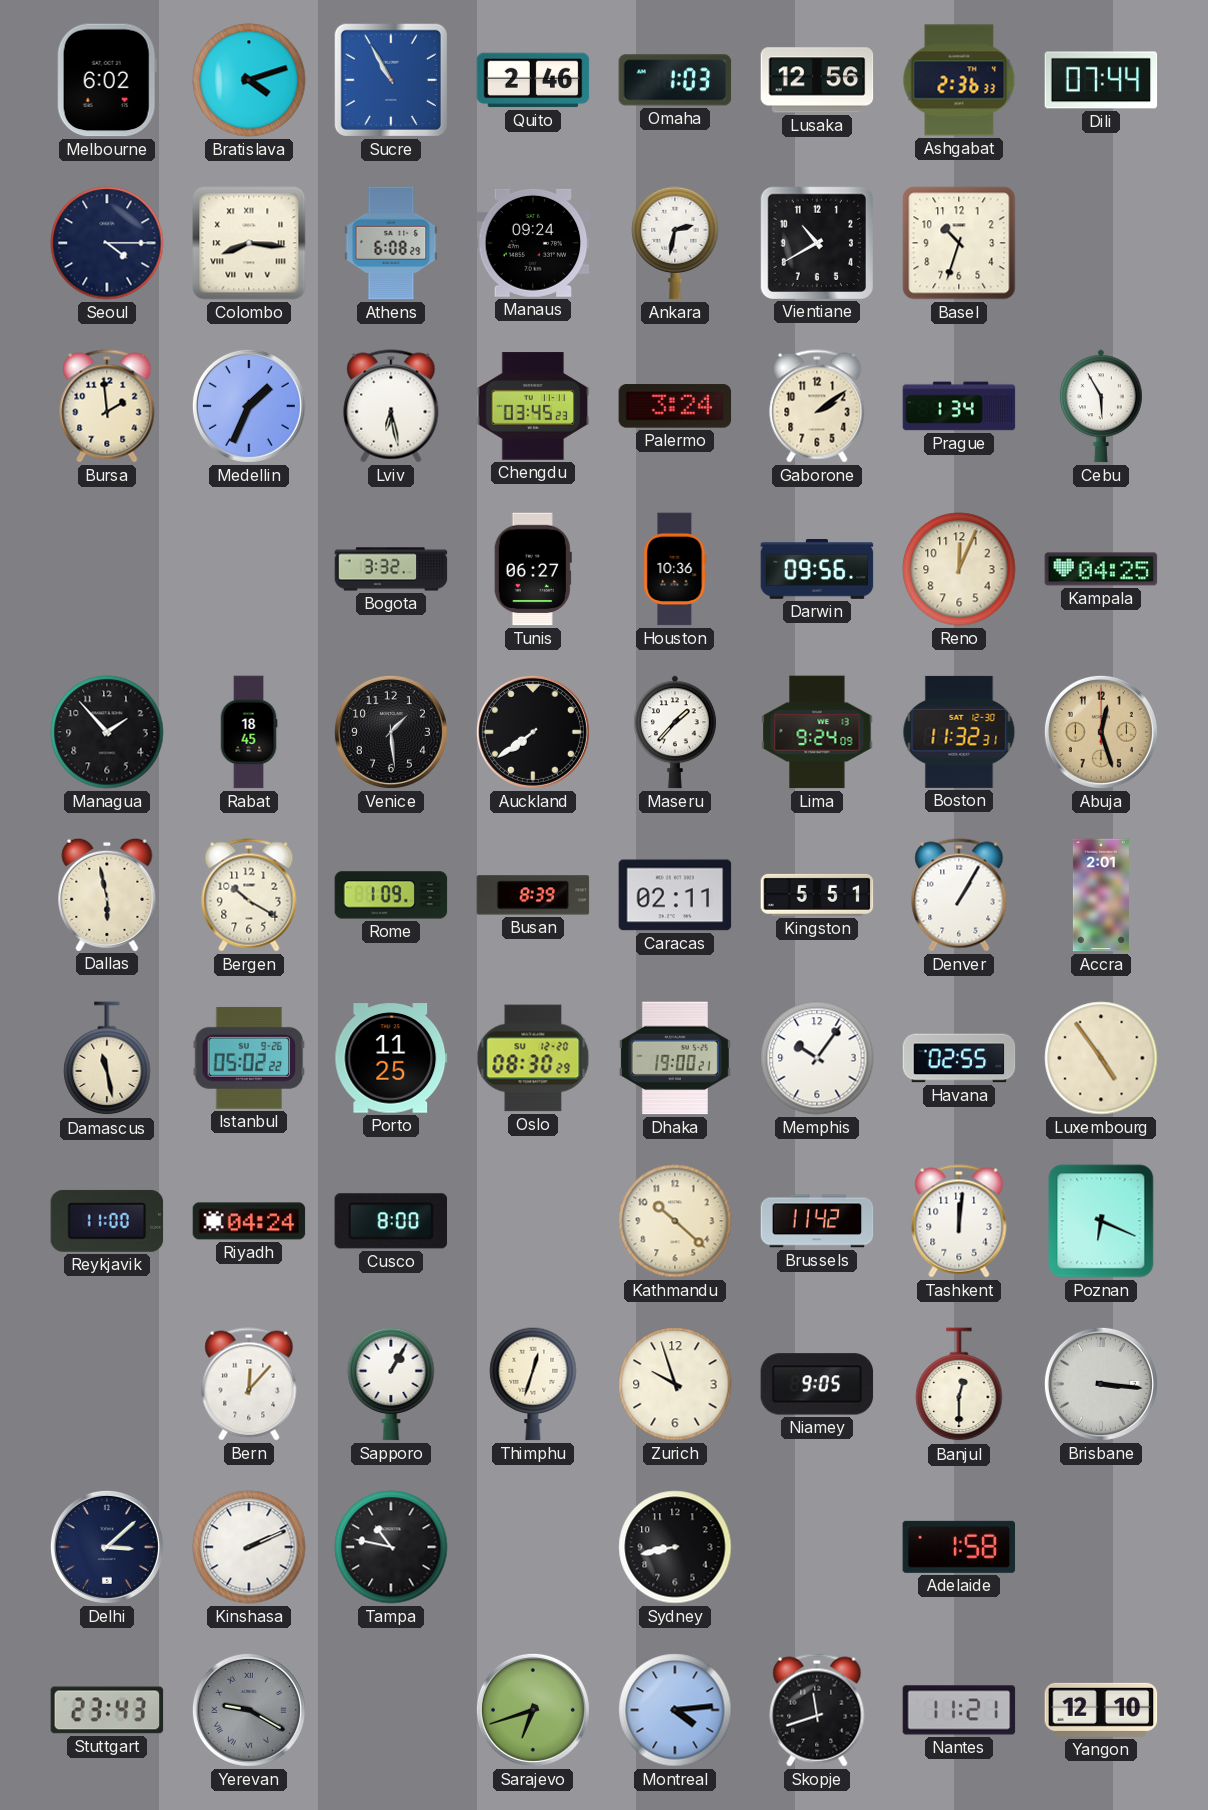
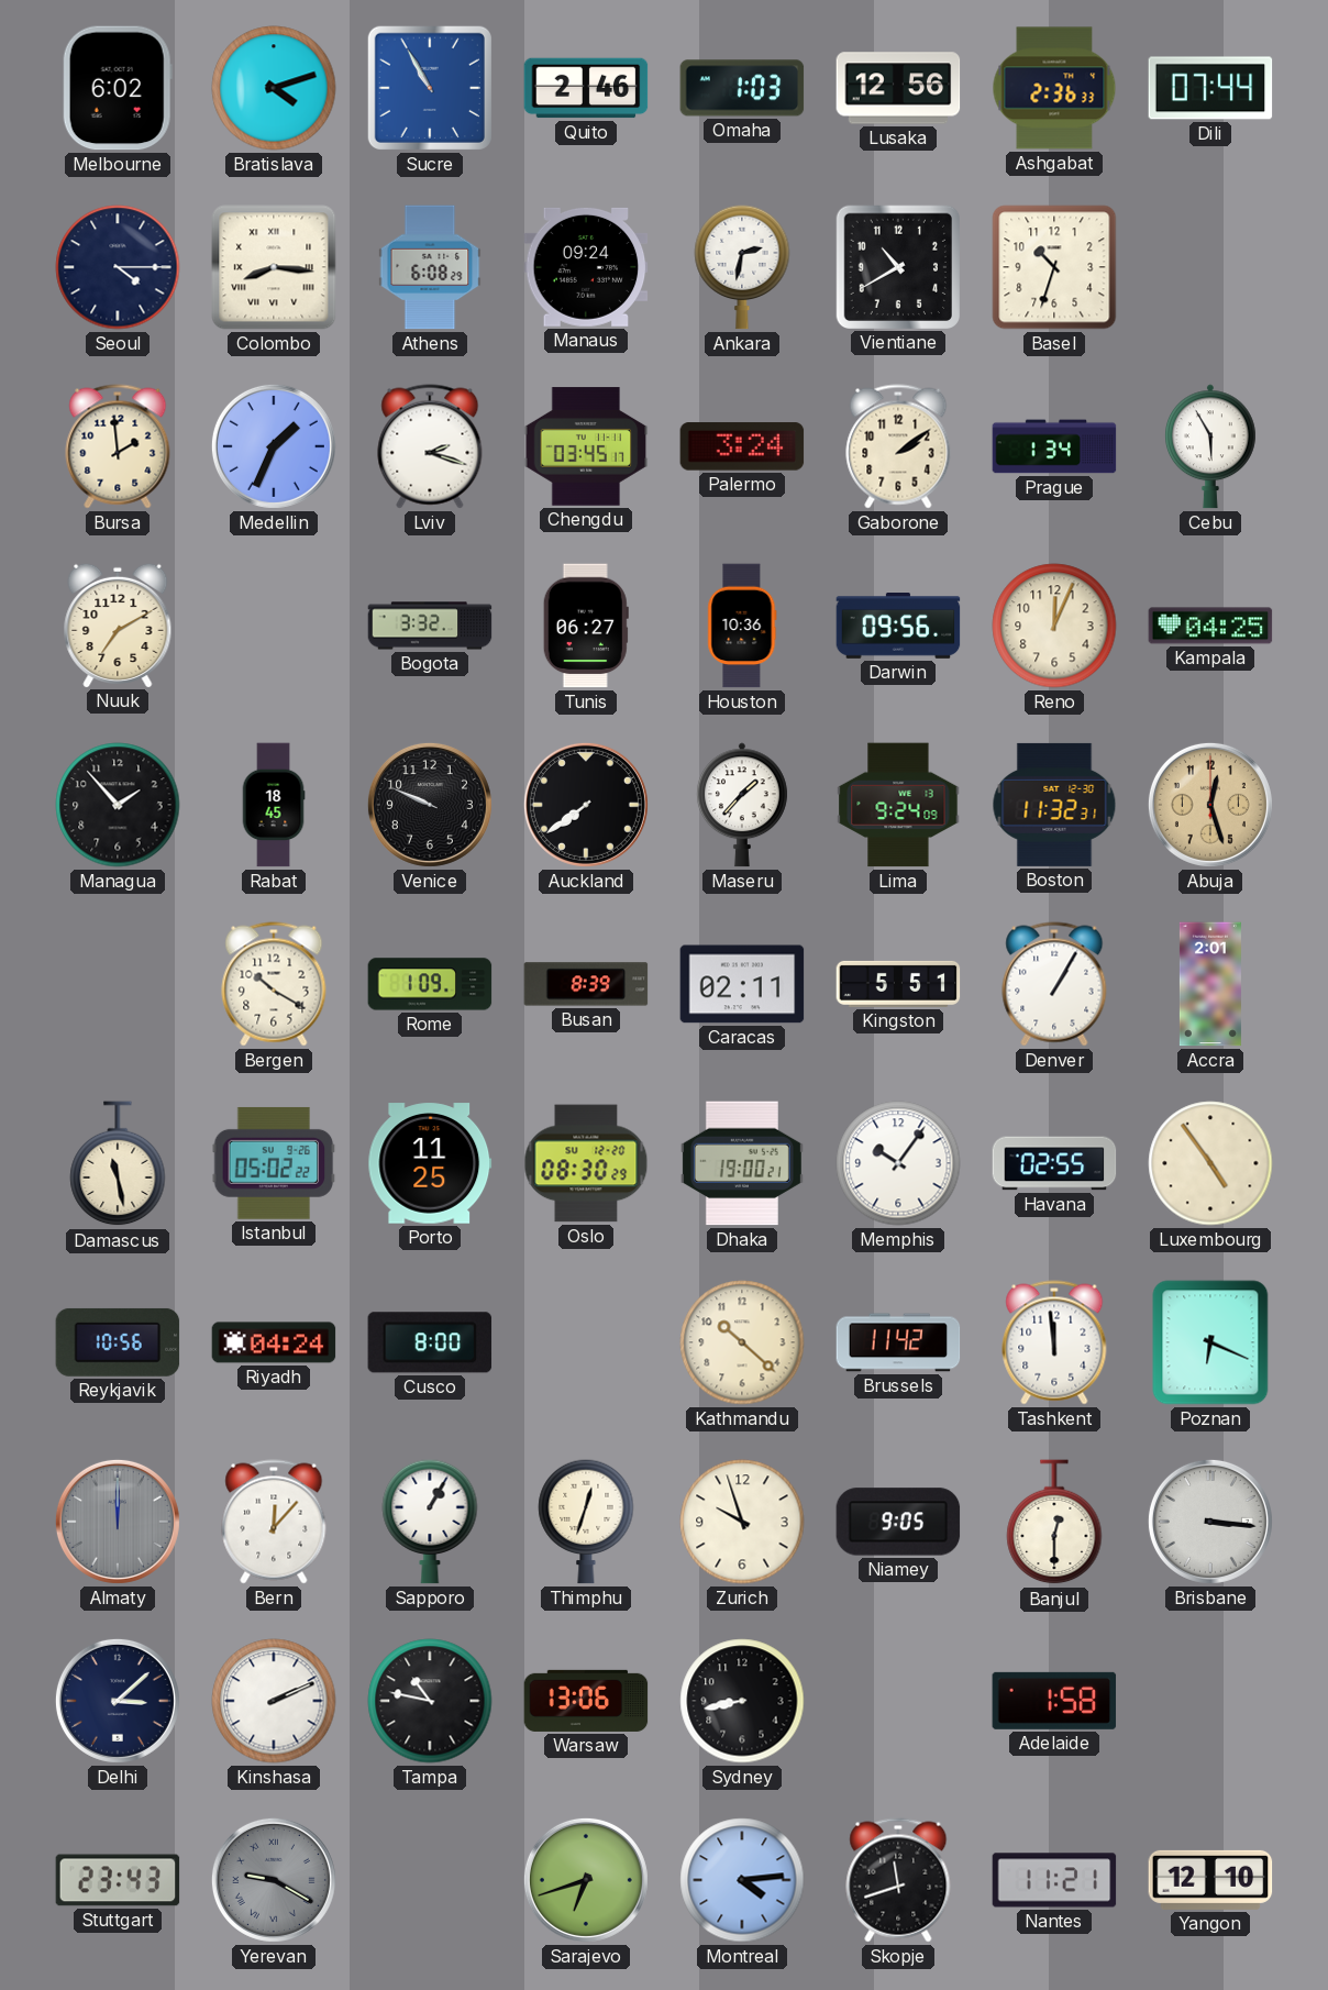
Lviv: 6:28 -> 2:18
Chengdu: 03:45:23 -> 03:45:17
Nuuk: none -> 7:10
Venice: 1:29 -> 9:49
Dallas: 5:58 -> none
Reykjavik: 11:00 -> 10:56
Tashkent: 12:01 -> 11:59
Almaty: none -> 12:00
Warsaw: none -> 13:06
